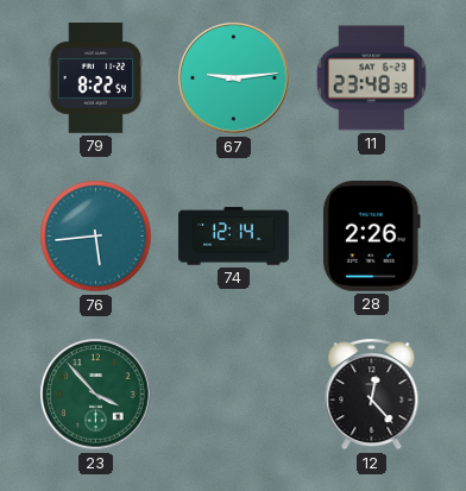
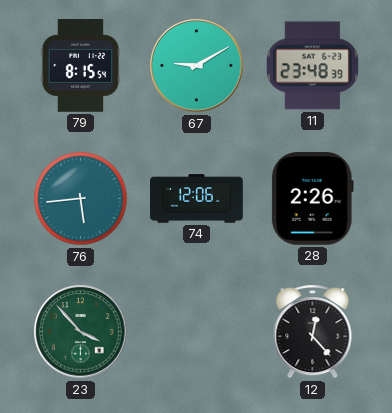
79: 8:22 -> 8:15
67: 9:14 -> 9:10
74: 12:14 -> 12:06
